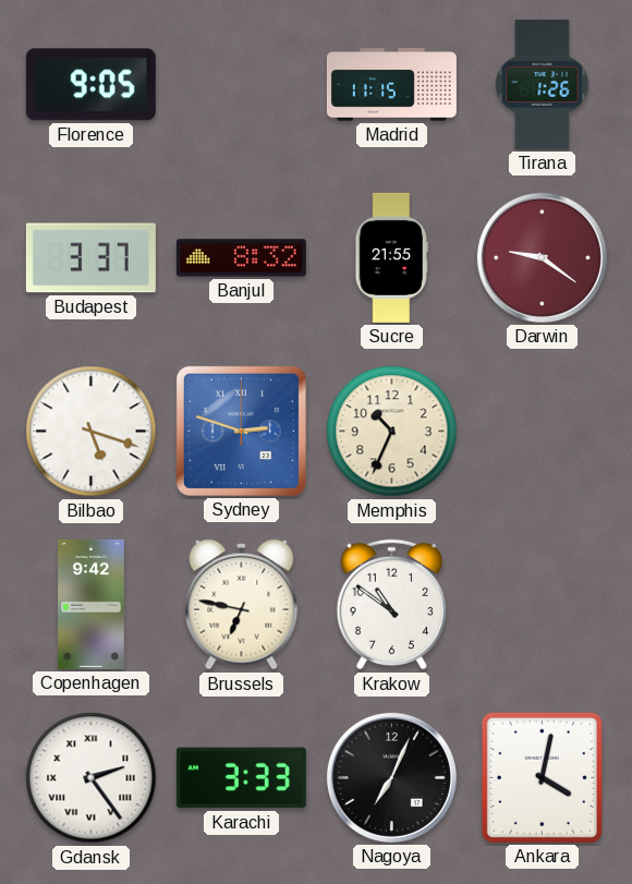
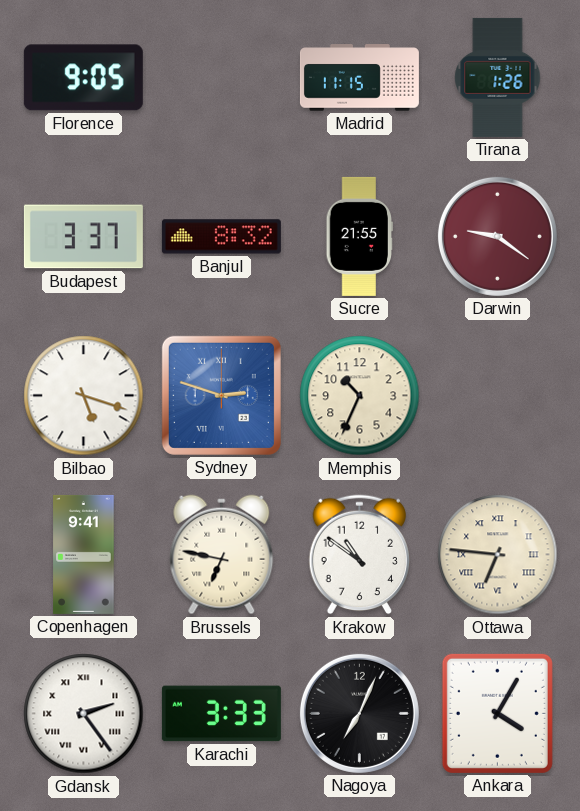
Copenhagen: 9:42 -> 9:41
Ottawa: none -> 6:46
Ankara: 4:02 -> 4:05
